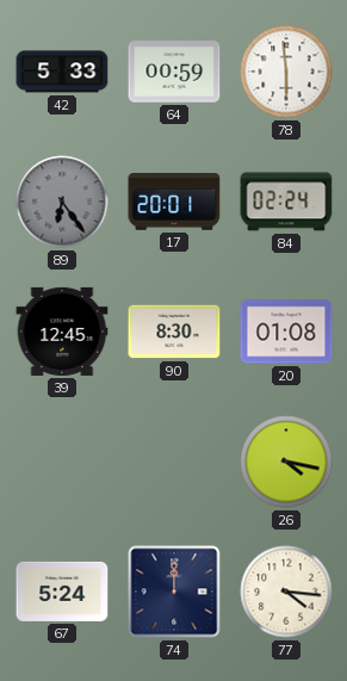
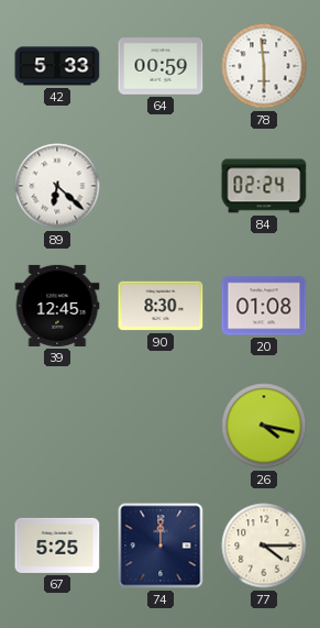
89: 6:24 -> 6:22
89 dial: grey -> white
17: 20:01 -> none
67: 5:24 -> 5:25
77: 4:16 -> 4:15
